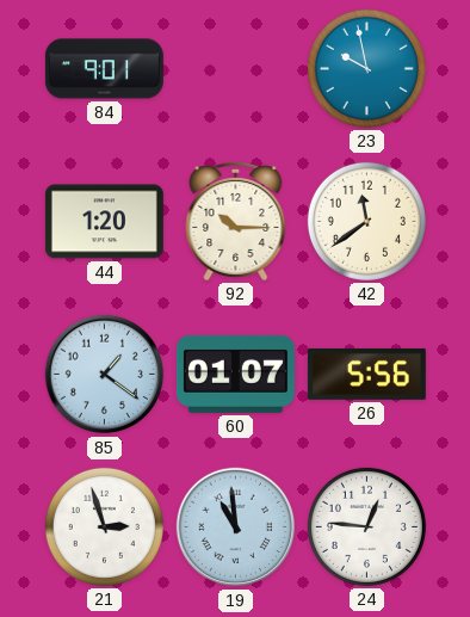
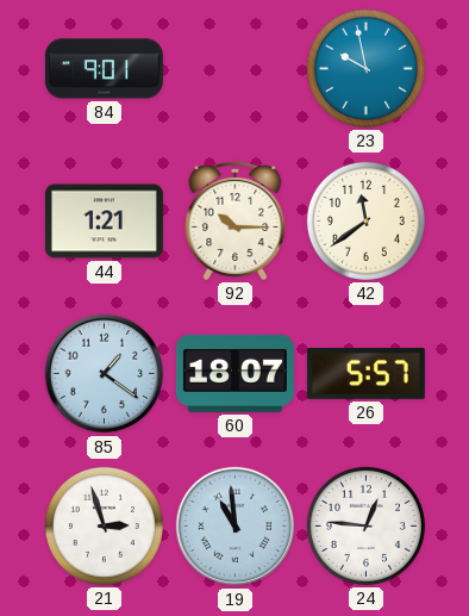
44: 1:20 -> 1:21
60: 01:07 -> 18:07
26: 5:56 -> 5:57
